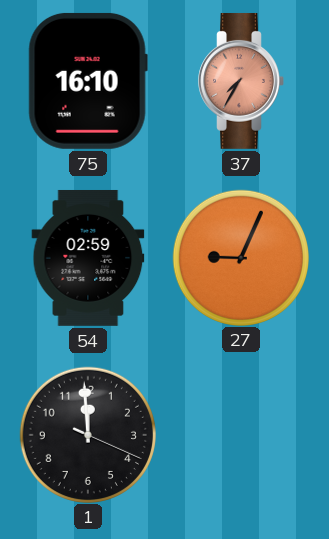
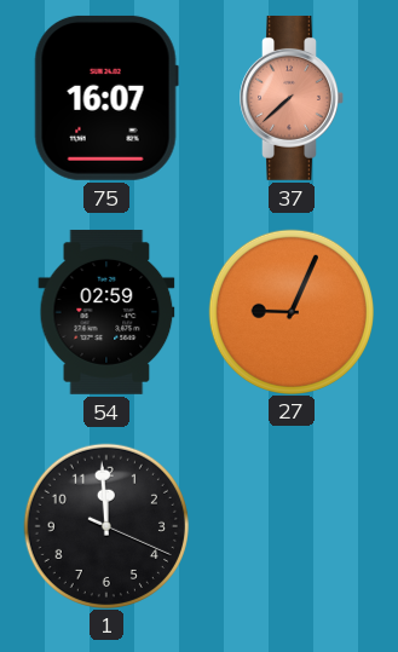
75: 16:10 -> 16:07
37: 7:35 -> 7:38
